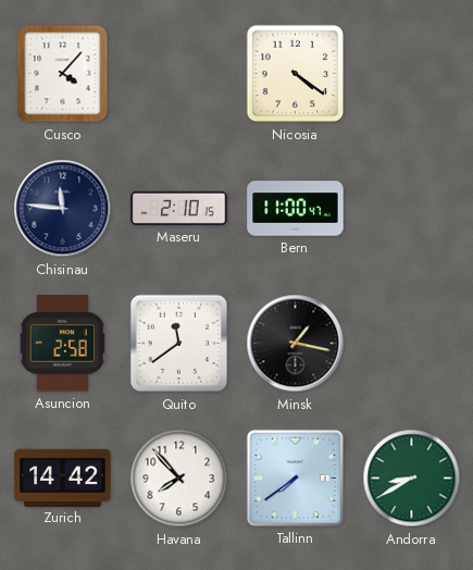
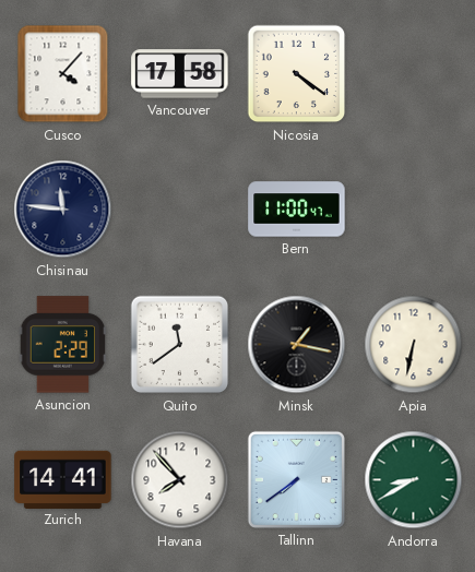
Vancouver: none -> 17:58
Maseru: 2:10 -> none
Asuncion: 2:58 -> 2:29
Apia: none -> 6:32
Zurich: 14:42 -> 14:41
